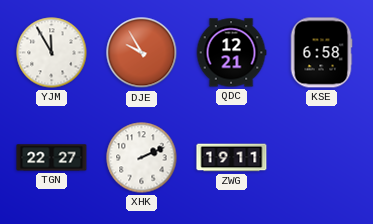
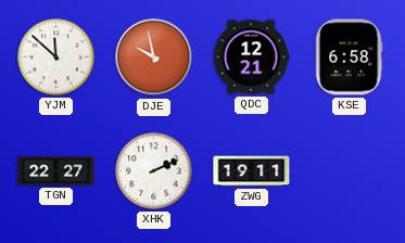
YJM: 11:55 -> 11:52
DJE: 9:55 -> 9:58
